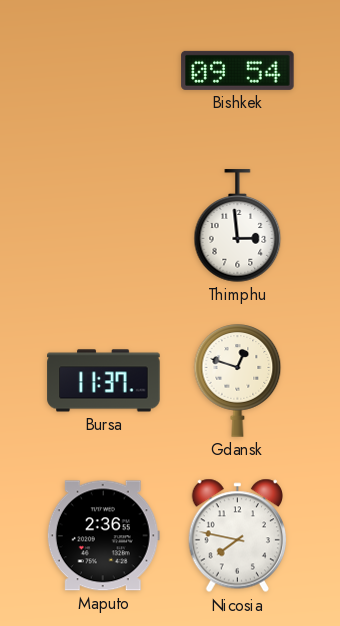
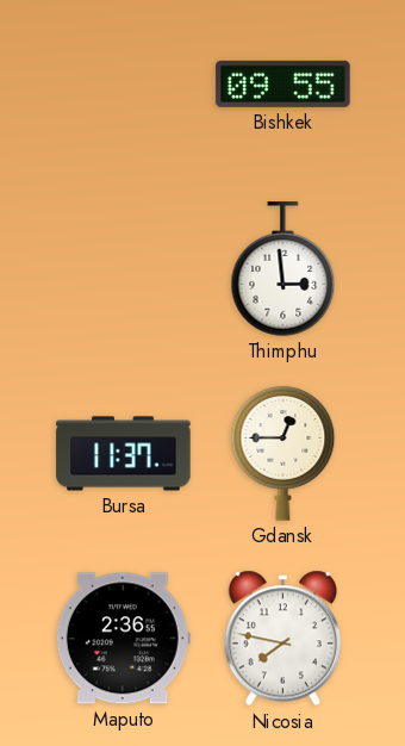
Bishkek: 09:54 -> 09:55
Gdansk: 12:48 -> 12:45
